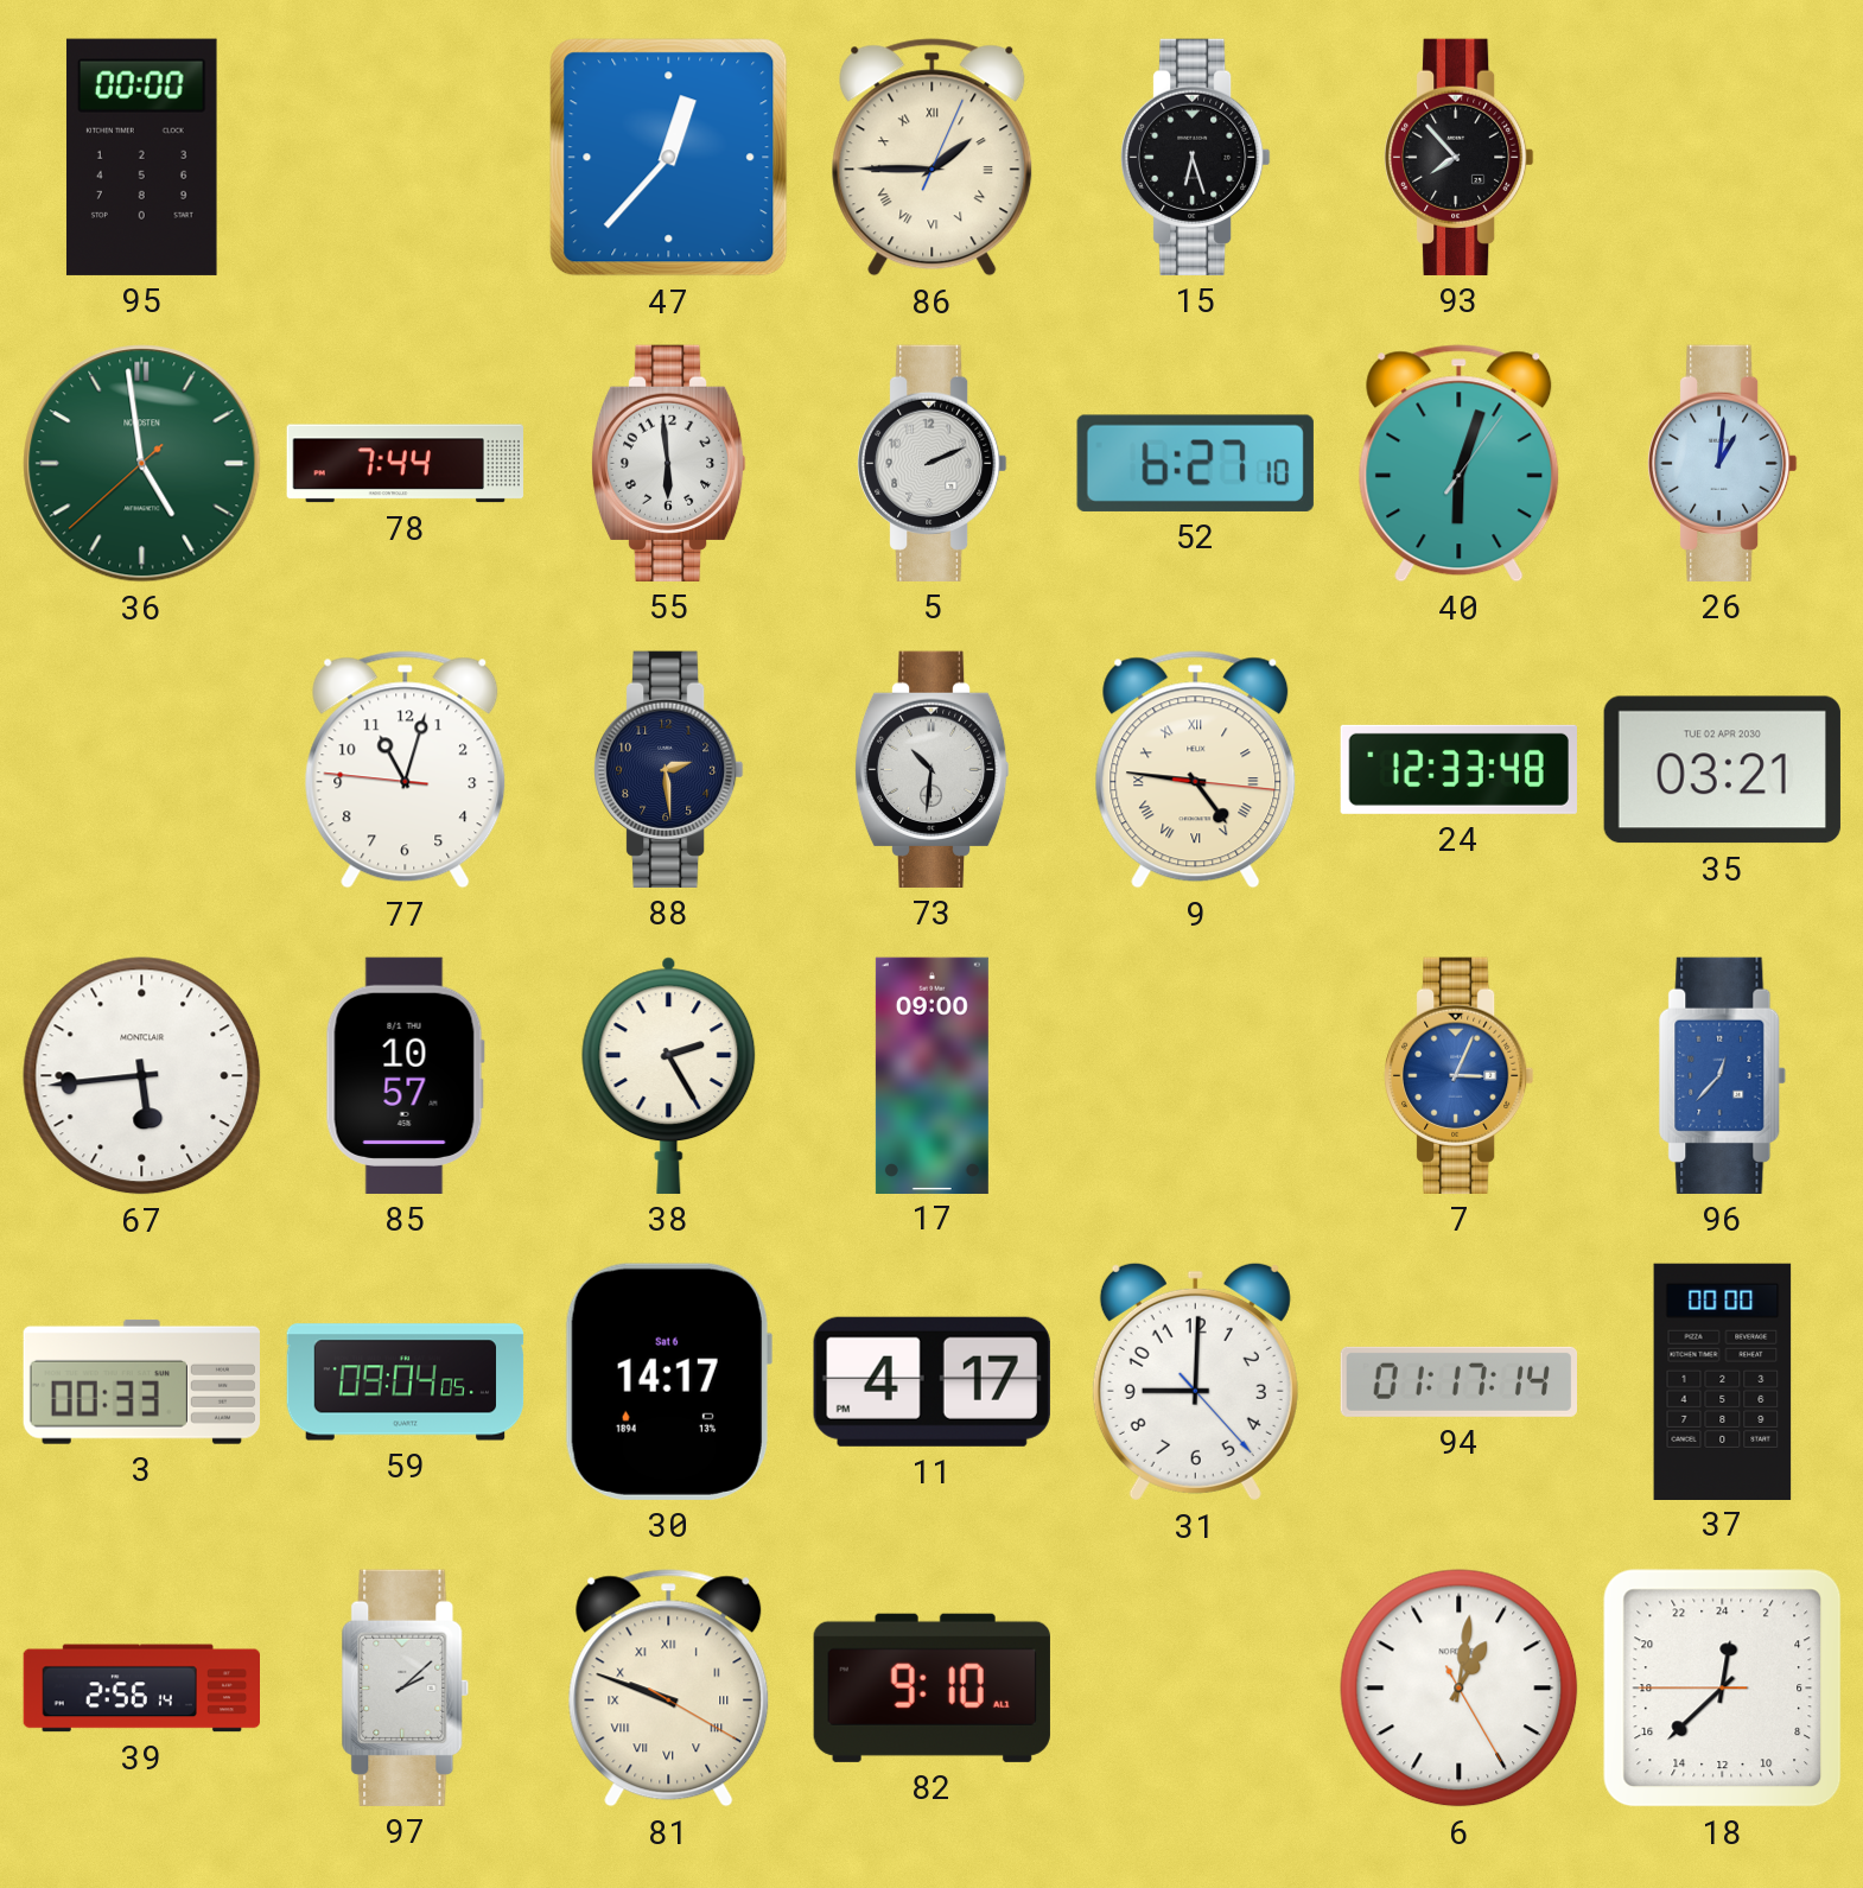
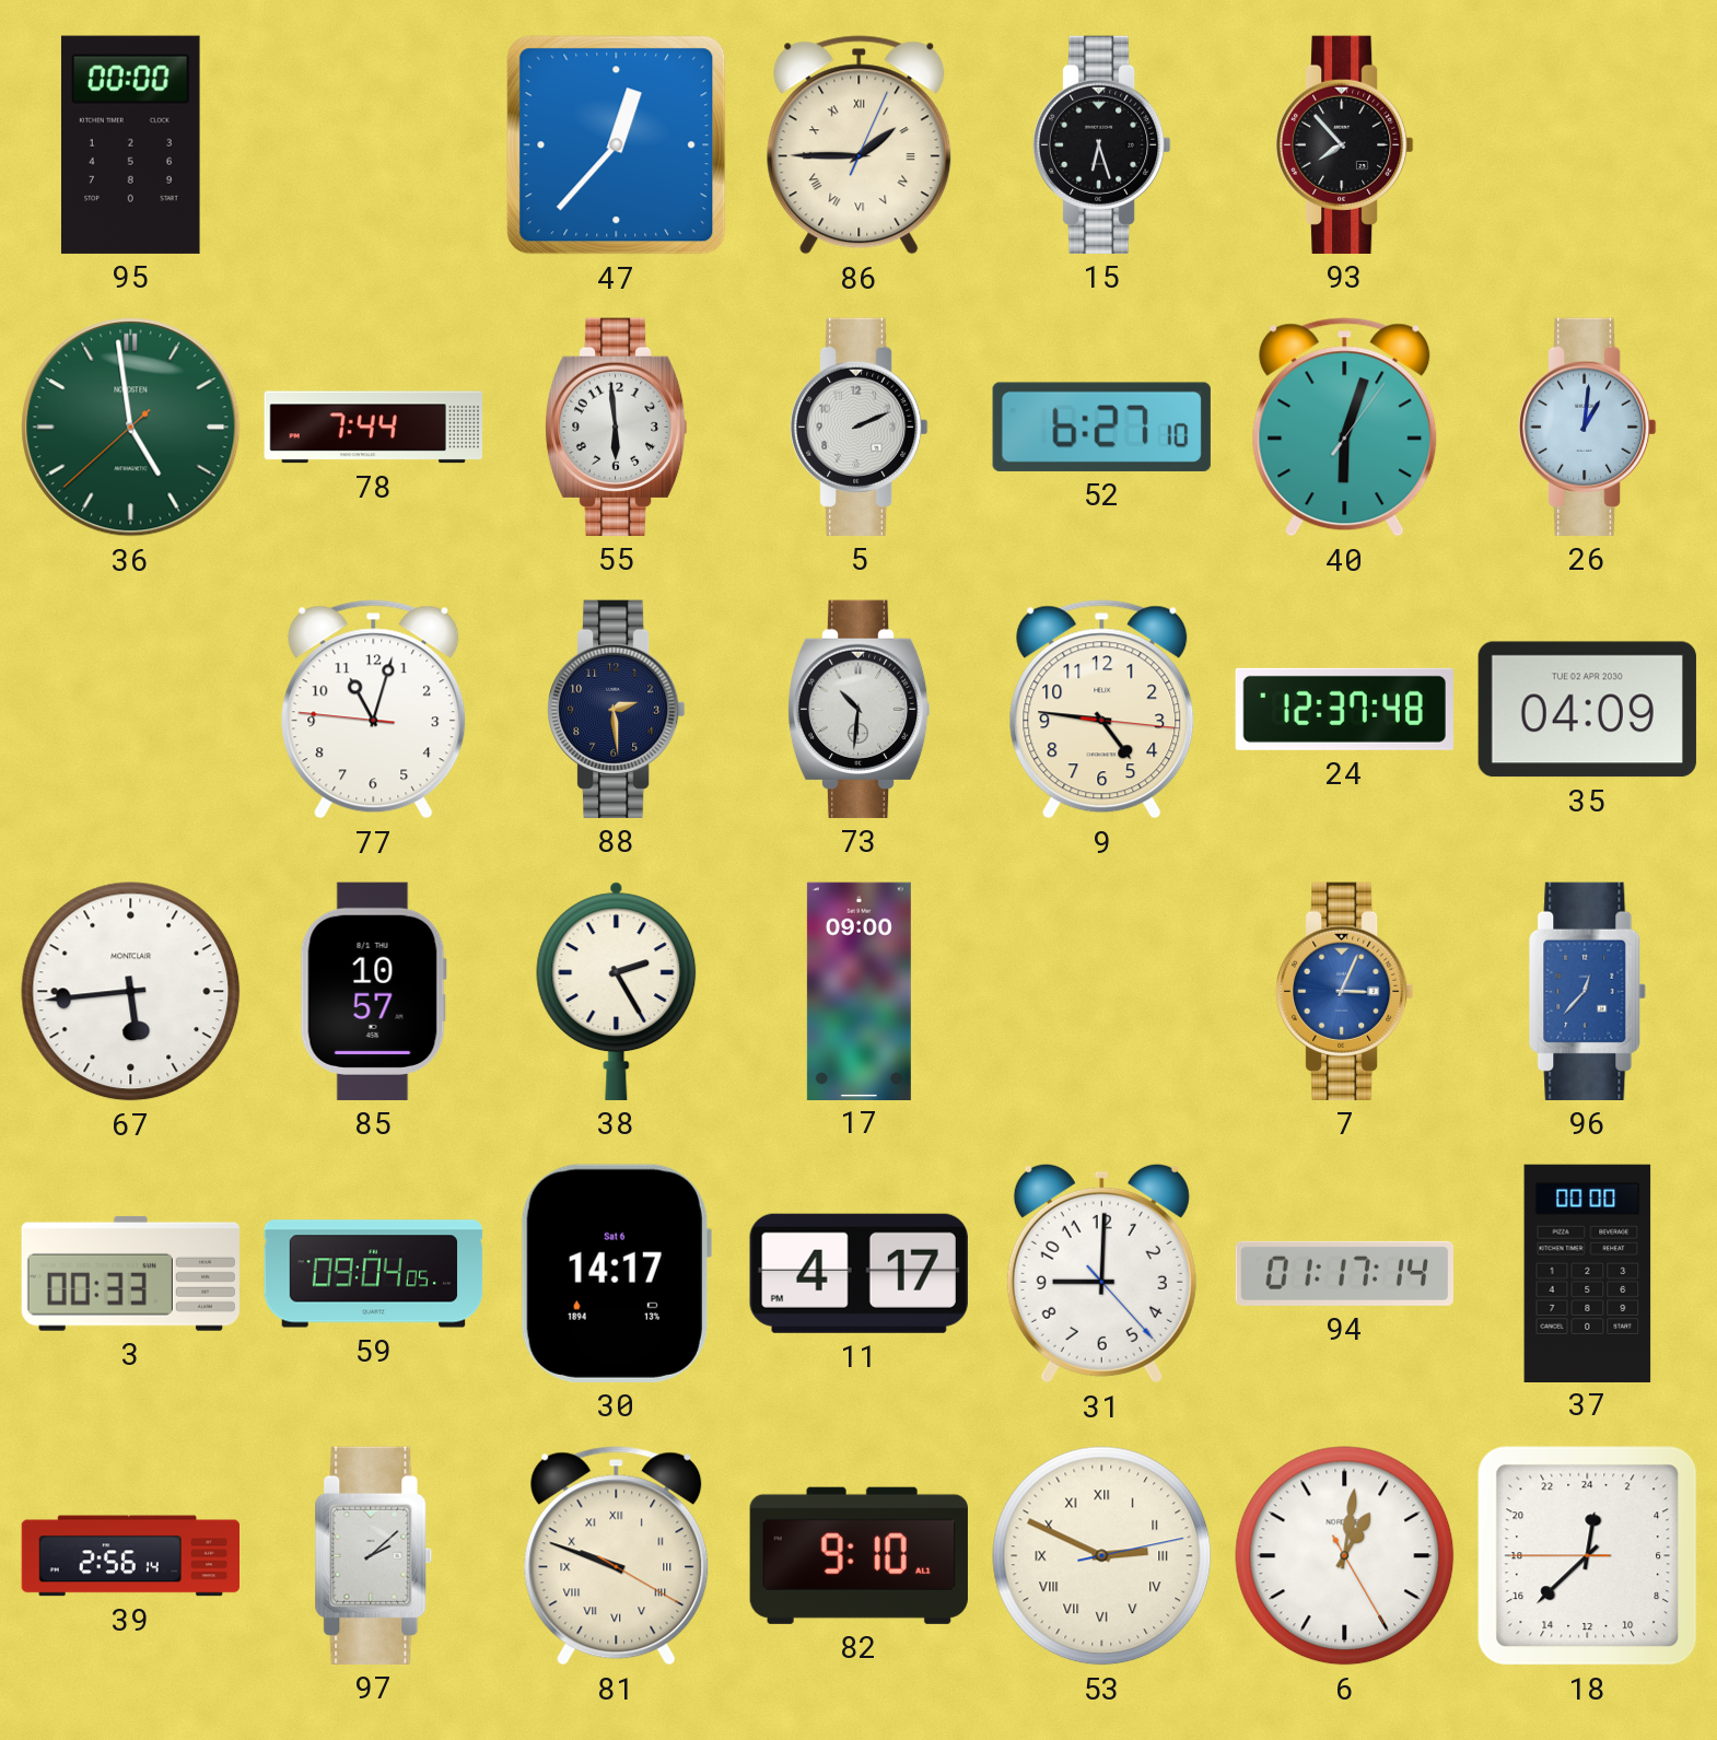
9 numerals: Roman -> Arabic
24: 12:33 -> 12:37
35: 03:21 -> 04:09
53: none -> 2:49
